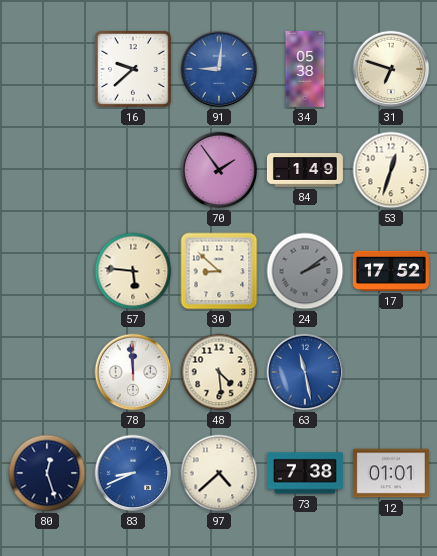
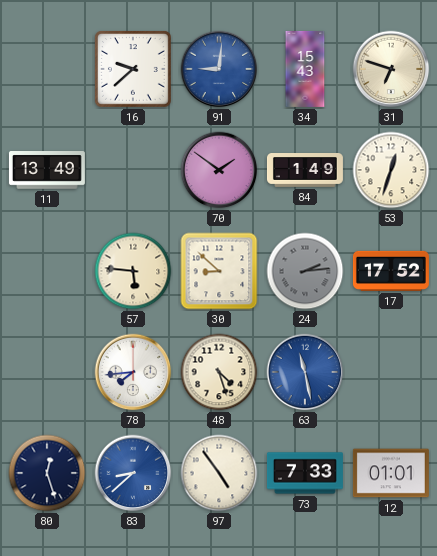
34: 05:38 -> 15:43
11: none -> 13:49
70: 1:54 -> 1:51
24: 2:09 -> 2:14
78: 11:59 -> 7:44
48: 4:29 -> 4:27
83: 8:41 -> 8:38
97: 4:38 -> 4:54
73: 7:38 -> 7:33
